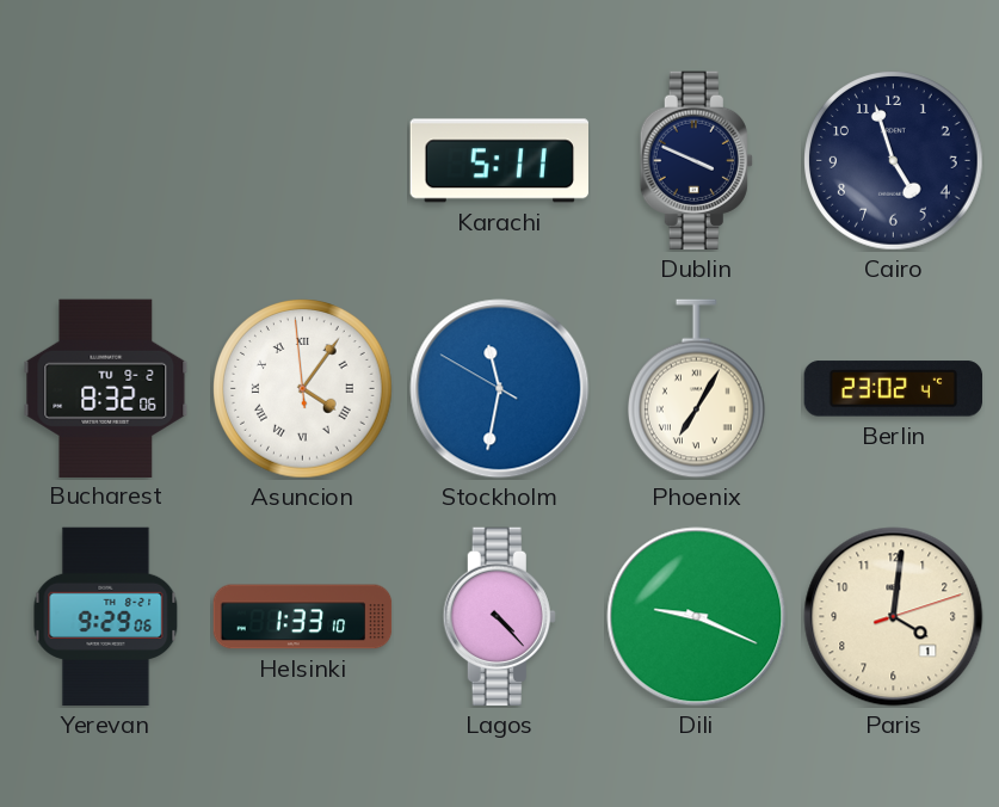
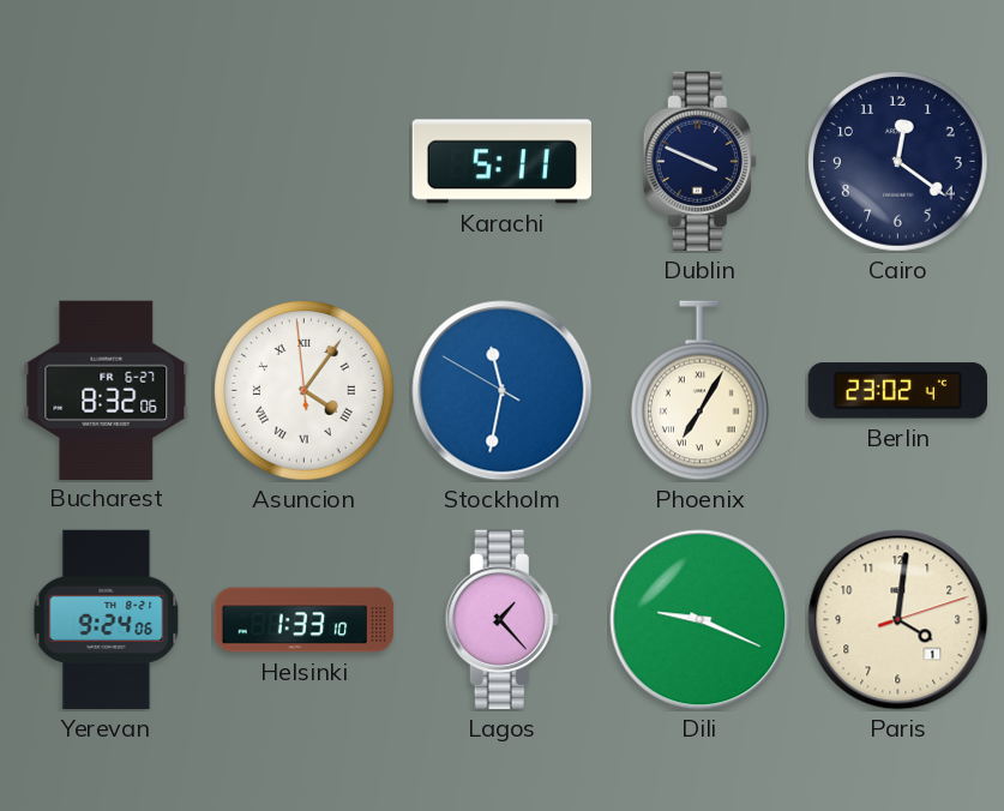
Cairo: 4:57 -> 12:21
Bucharest date: TU 9-2 -> FR 6-27
Yerevan: 9:29 -> 9:24
Lagos: 4:23 -> 1:23
